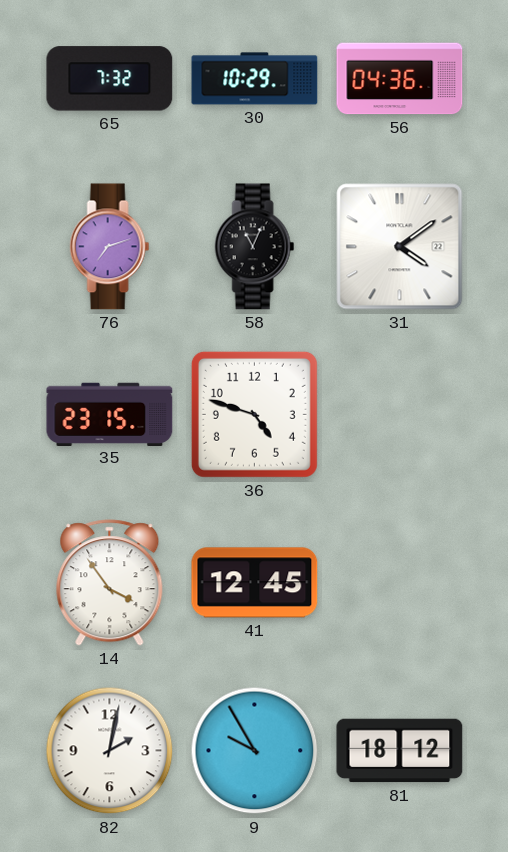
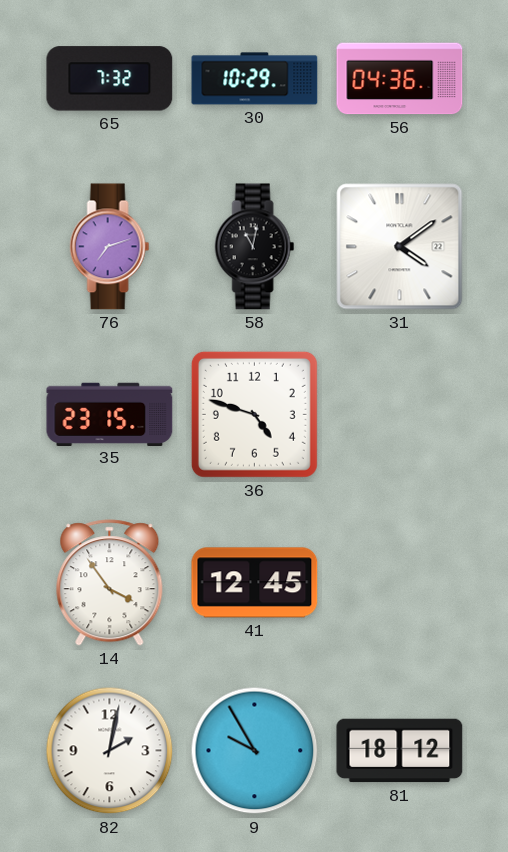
58: 11:04 -> 11:02
